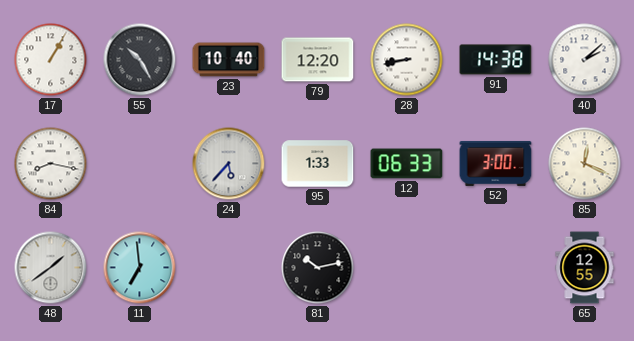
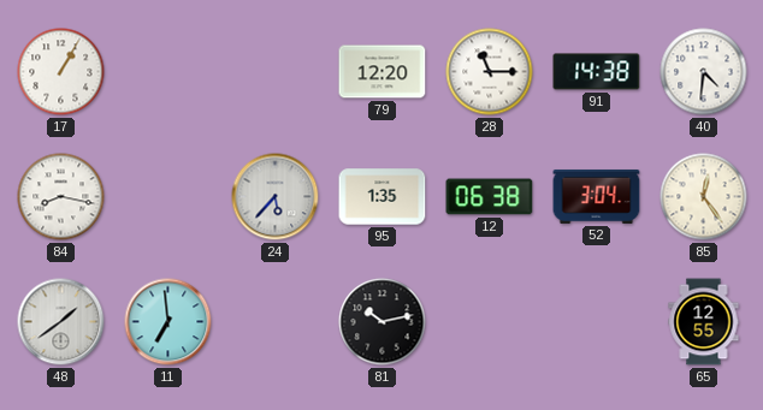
55: 10:25 -> none
23: 10:40 -> none
28: 8:43 -> 11:15
40: 2:08 -> 4:31
95: 1:33 -> 1:35
12: 06:33 -> 06:38
52: 3:00 -> 3:04
85: 12:19 -> 12:24
